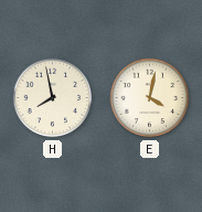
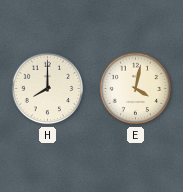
H: 7:58 -> 8:00
